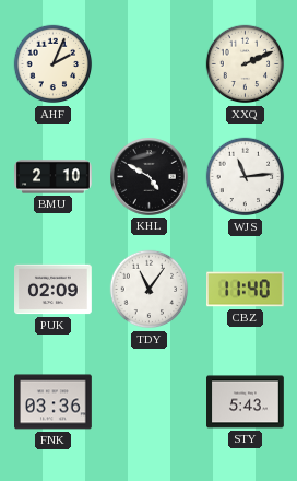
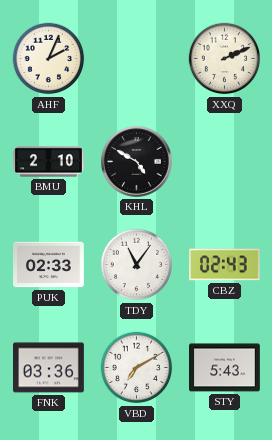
WJS: 11:14 -> none
PUK: 02:09 -> 02:33
CBZ: 11:40 -> 02:43
VBD: none -> 7:10
